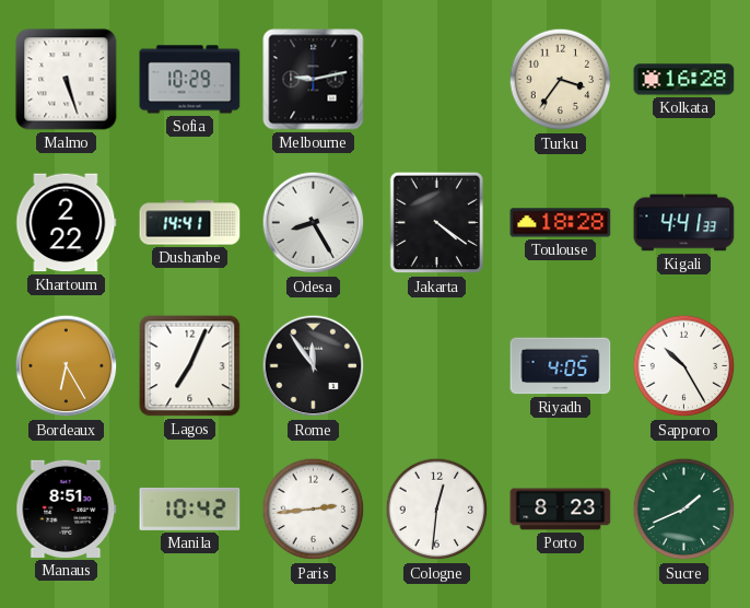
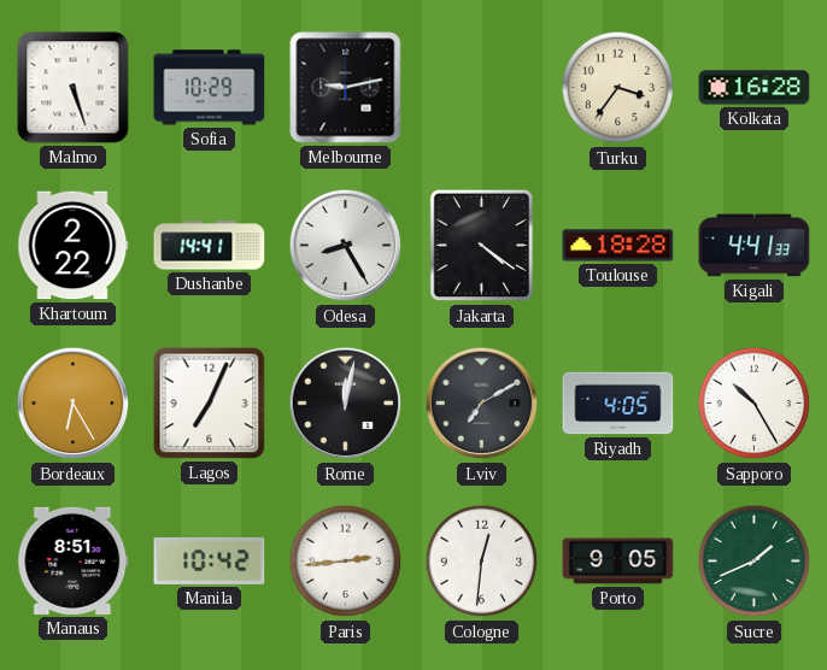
Rome: 11:54 -> 12:02
Lviv: none -> 7:10
Porto: 8:23 -> 9:05
